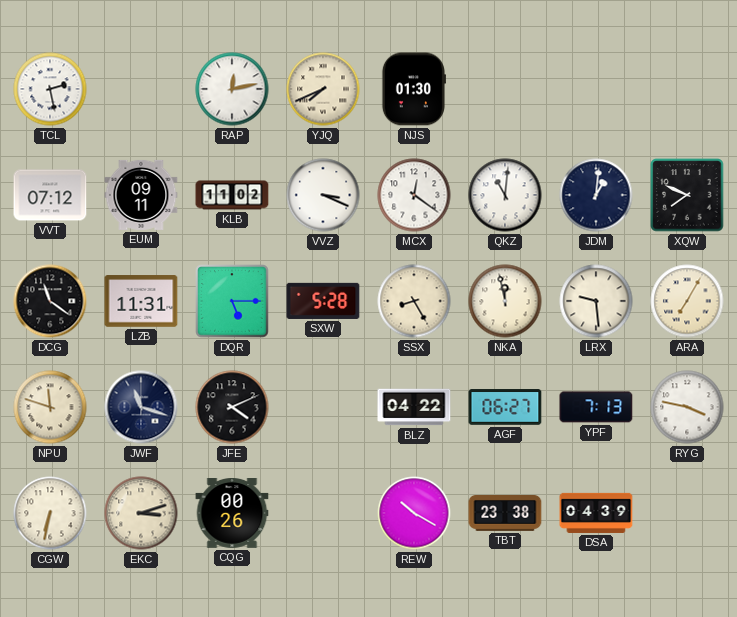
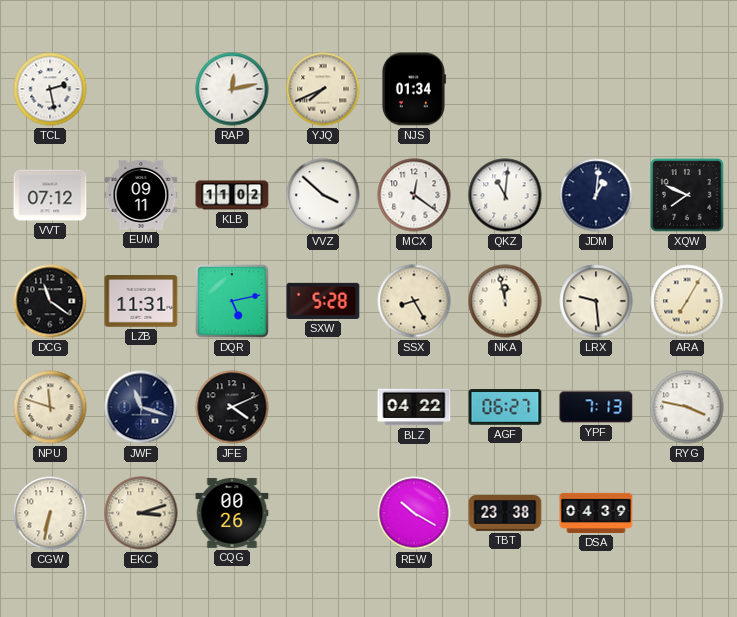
NJS: 01:30 -> 01:34
VVZ: 3:19 -> 3:52
DQR: 5:15 -> 5:13
